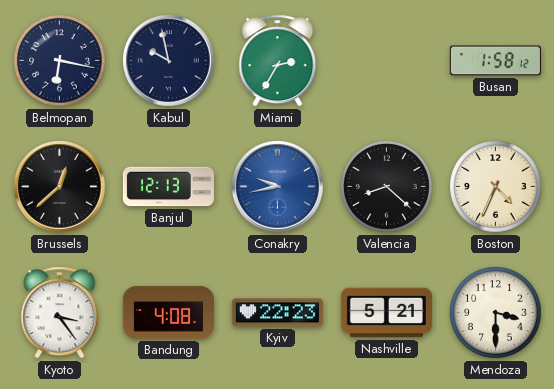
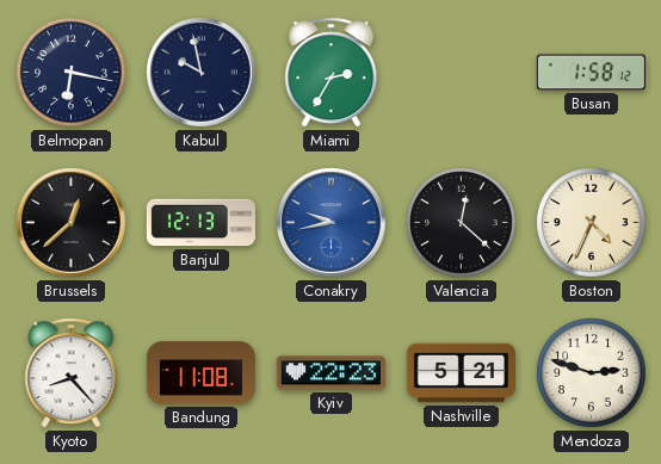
Valencia: 8:22 -> 12:22
Kyoto: 3:24 -> 8:23
Bandung: 4:08 -> 11:08
Mendoza: 3:30 -> 2:48
